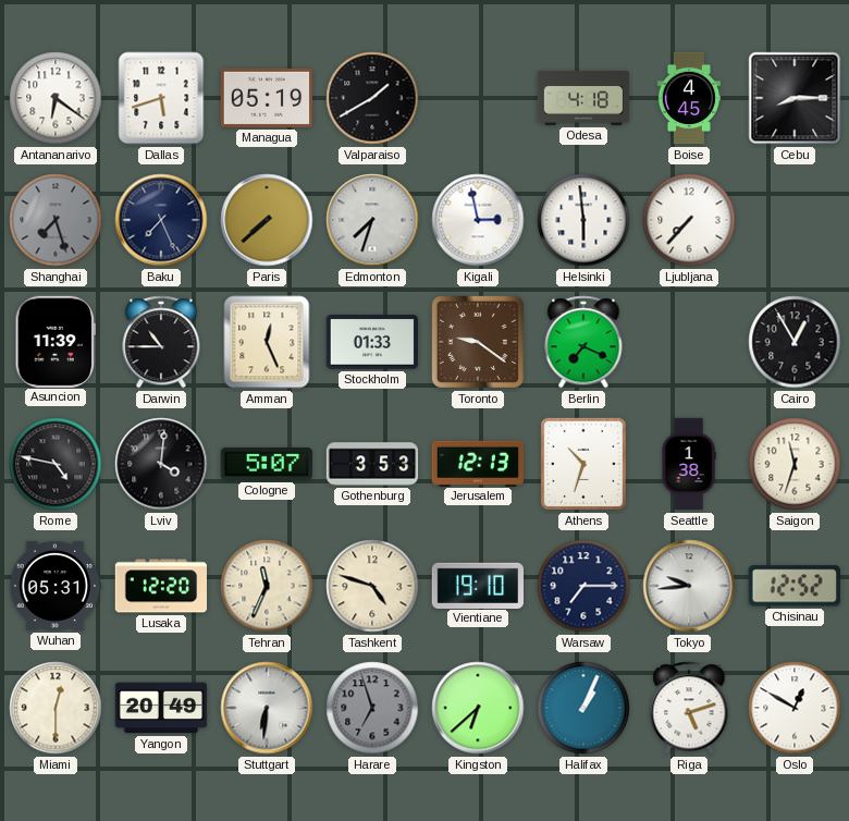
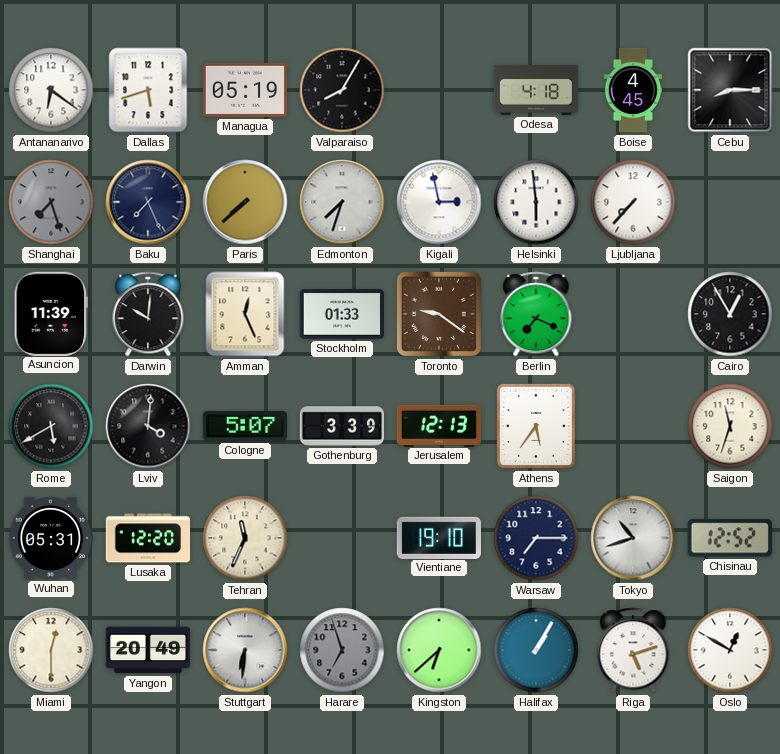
Valparaiso: 1:40 -> 8:05
Darwin: 10:45 -> 10:01
Rome: 4:47 -> 5:40
Gothenburg: 3:53 -> 3:39
Athens: 10:33 -> 5:36
Seattle: 1:38 -> none
Tashkent: 4:48 -> none
Tokyo: 9:44 -> 10:42
Halifax: 1:04 -> 1:05
